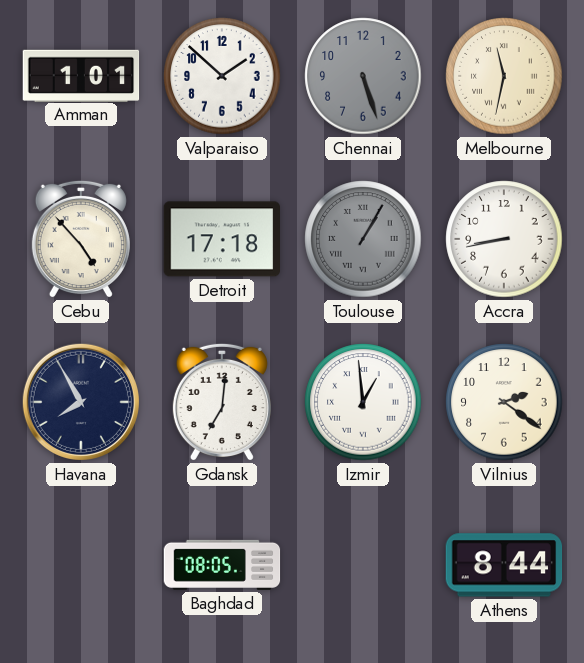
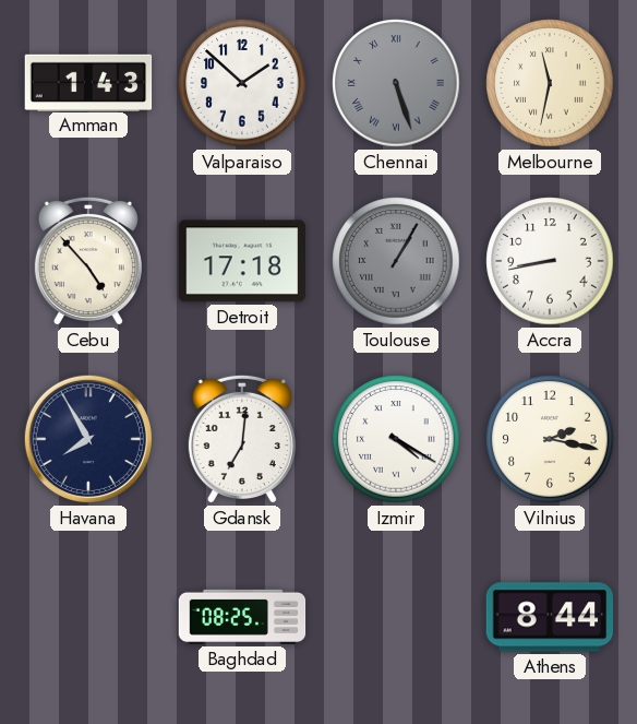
Amman: 1:01 -> 1:43
Chennai numerals: Arabic -> Roman
Izmir: 12:59 -> 4:20
Vilnius: 2:21 -> 2:17
Baghdad: 08:05 -> 08:25
